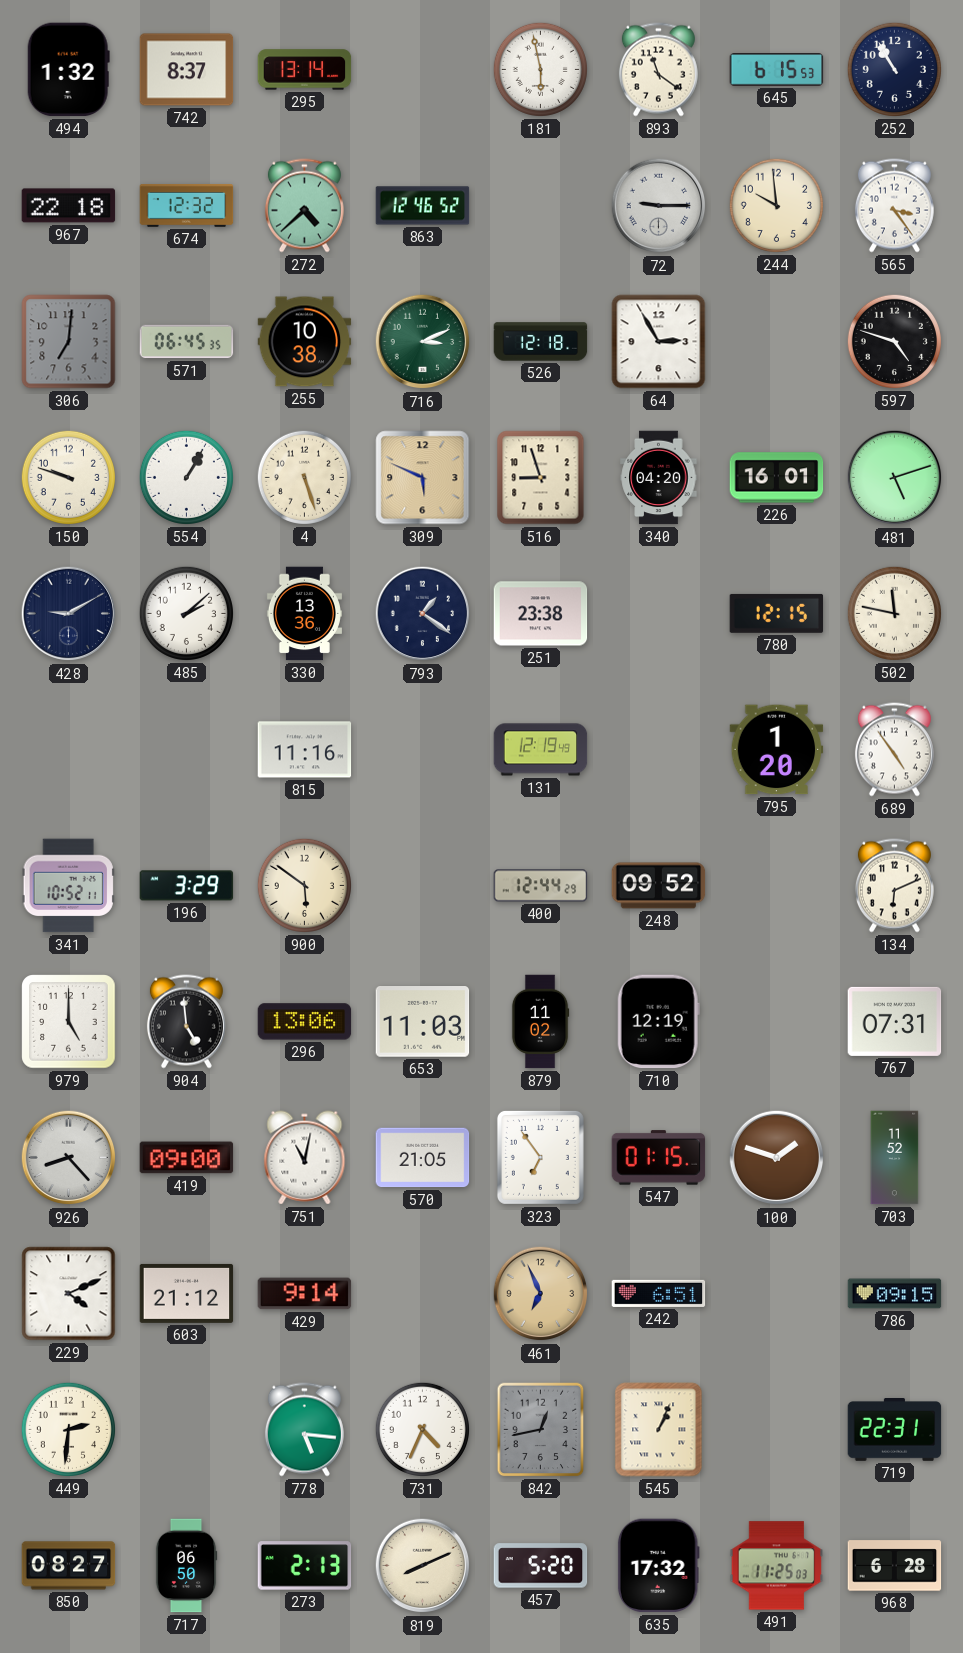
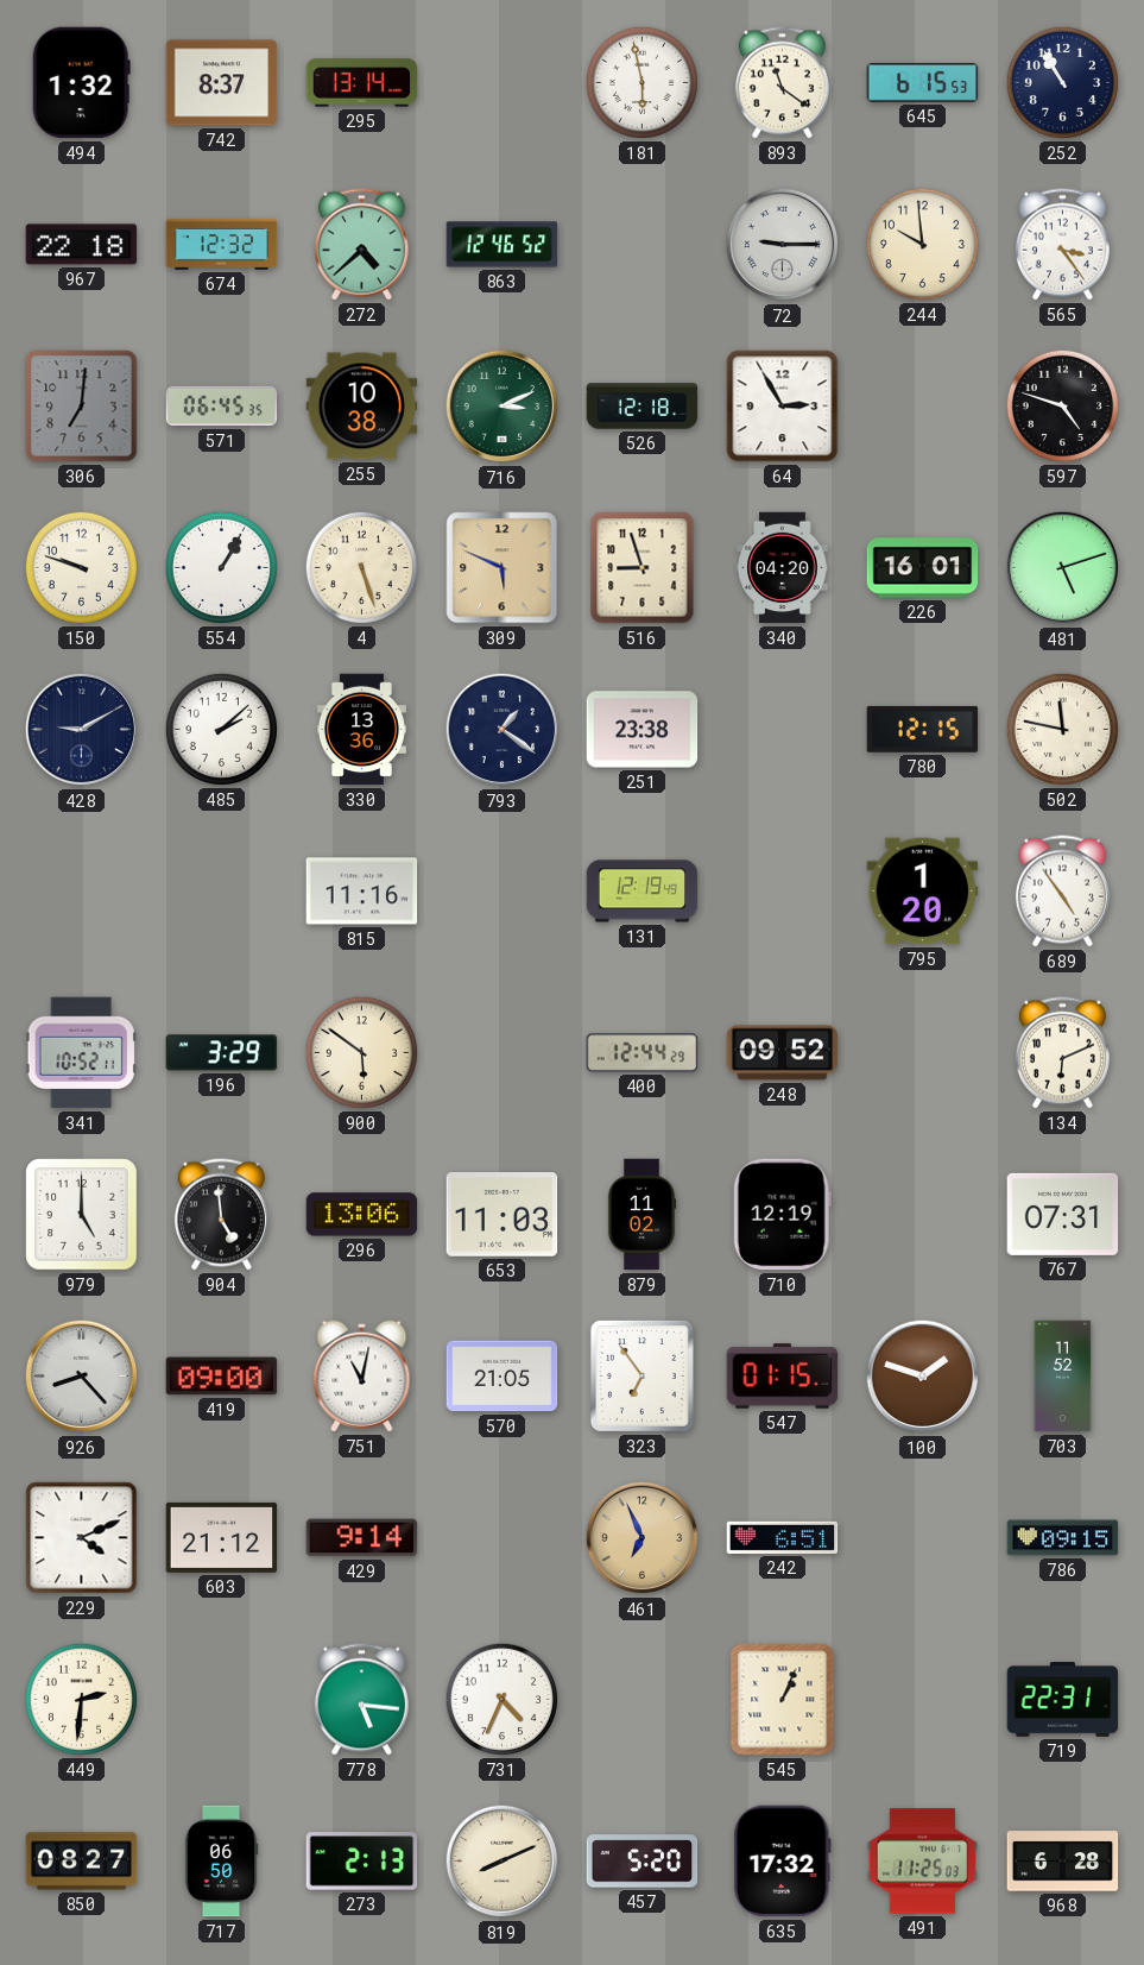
842: 12:43 -> none
